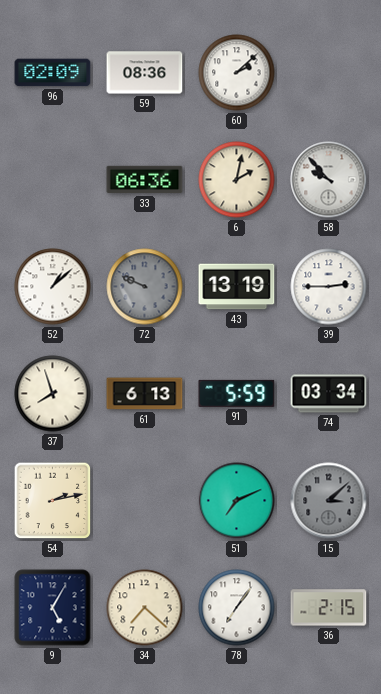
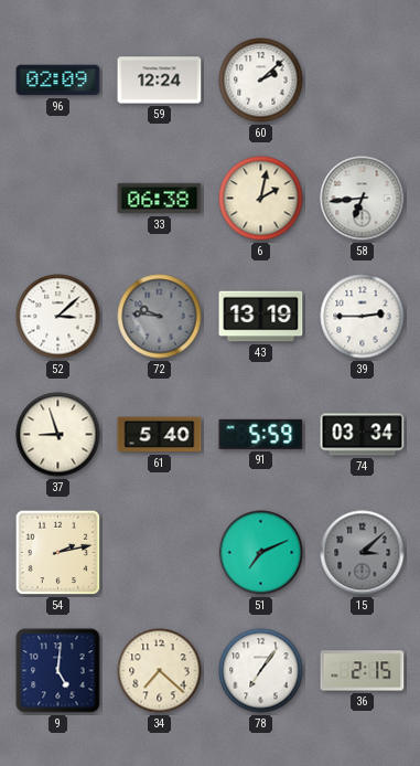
59: 08:36 -> 12:24
33: 06:36 -> 06:38
58: 9:53 -> 6:44
52: 1:08 -> 3:08
72: 9:49 -> 9:46
37: 7:57 -> 8:57
61: 6:13 -> 5:40
9: 5:05 -> 5:01
